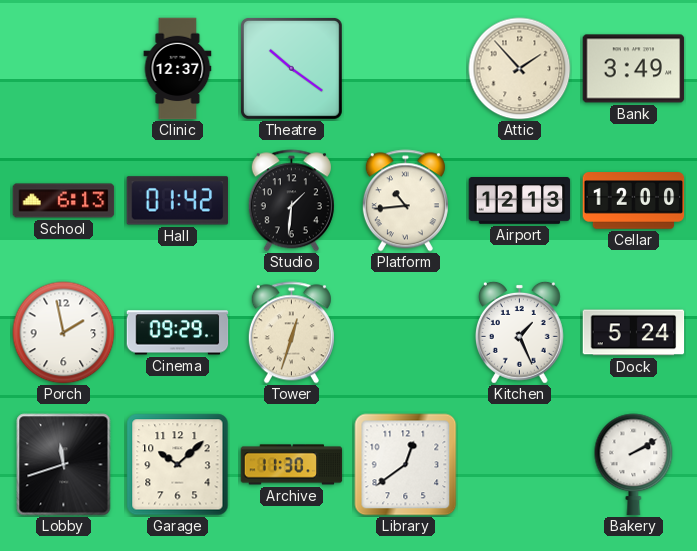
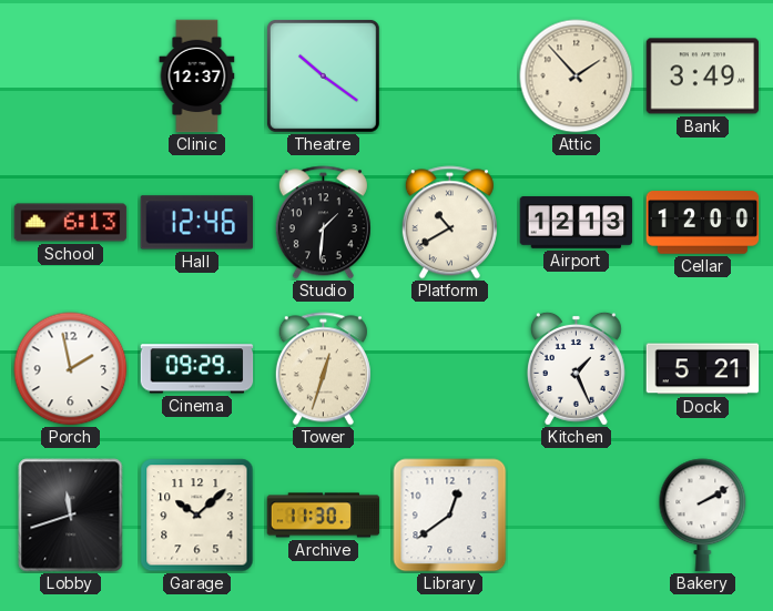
Hall: 01:42 -> 12:46
Platform: 10:44 -> 10:40
Dock: 5:24 -> 5:21
